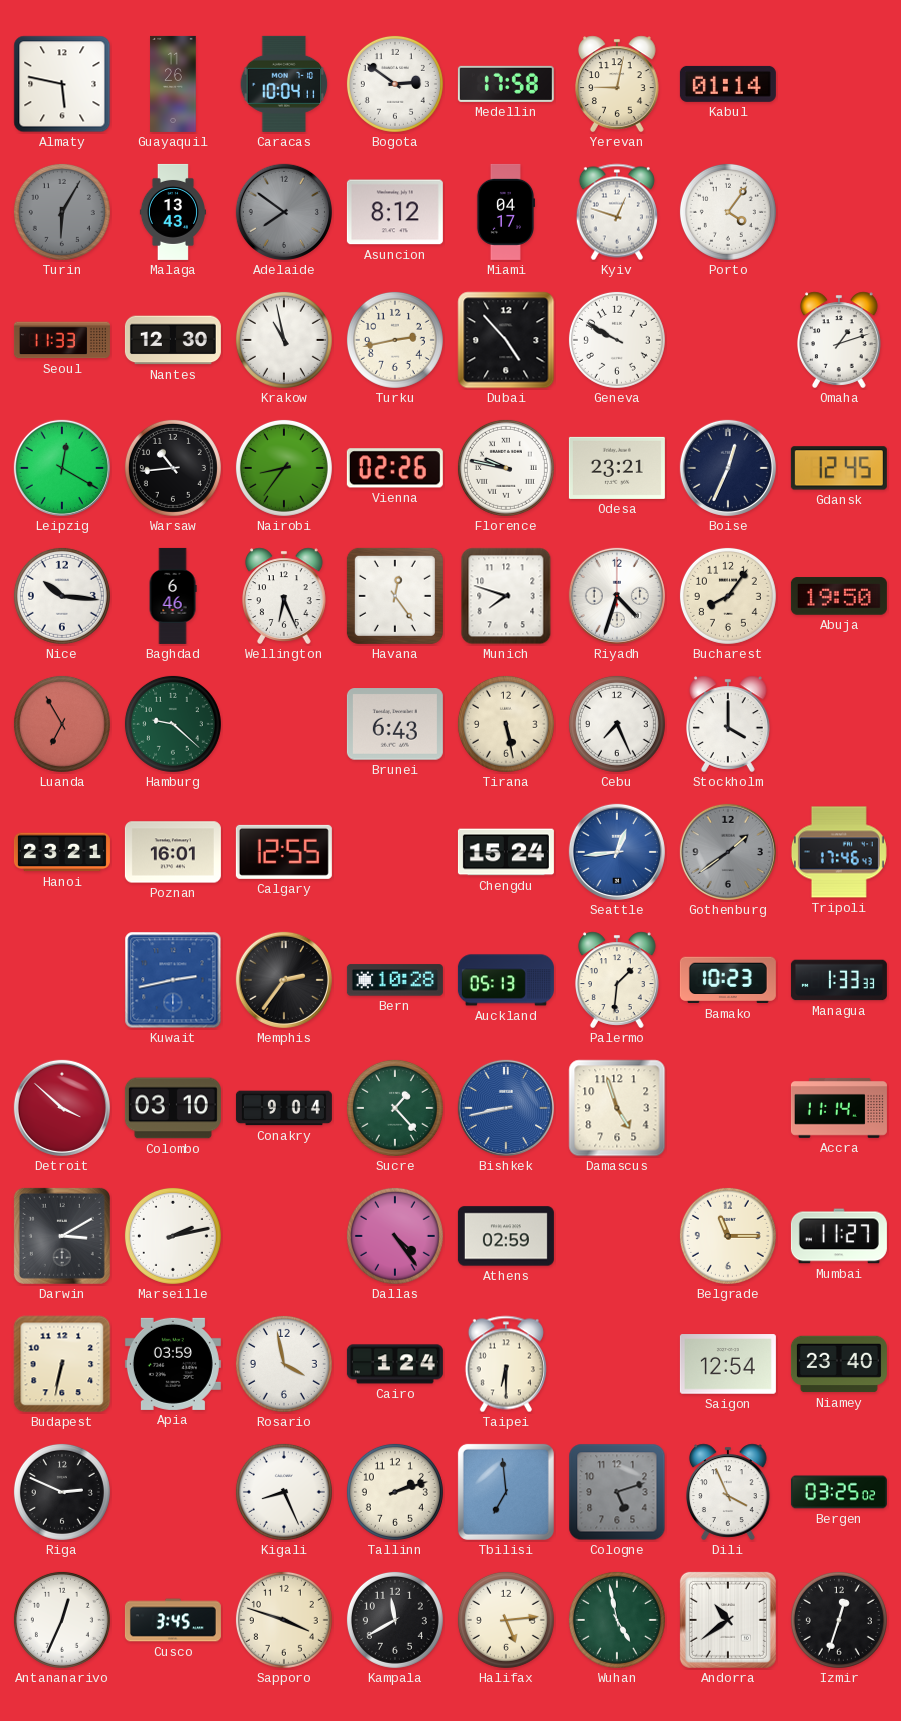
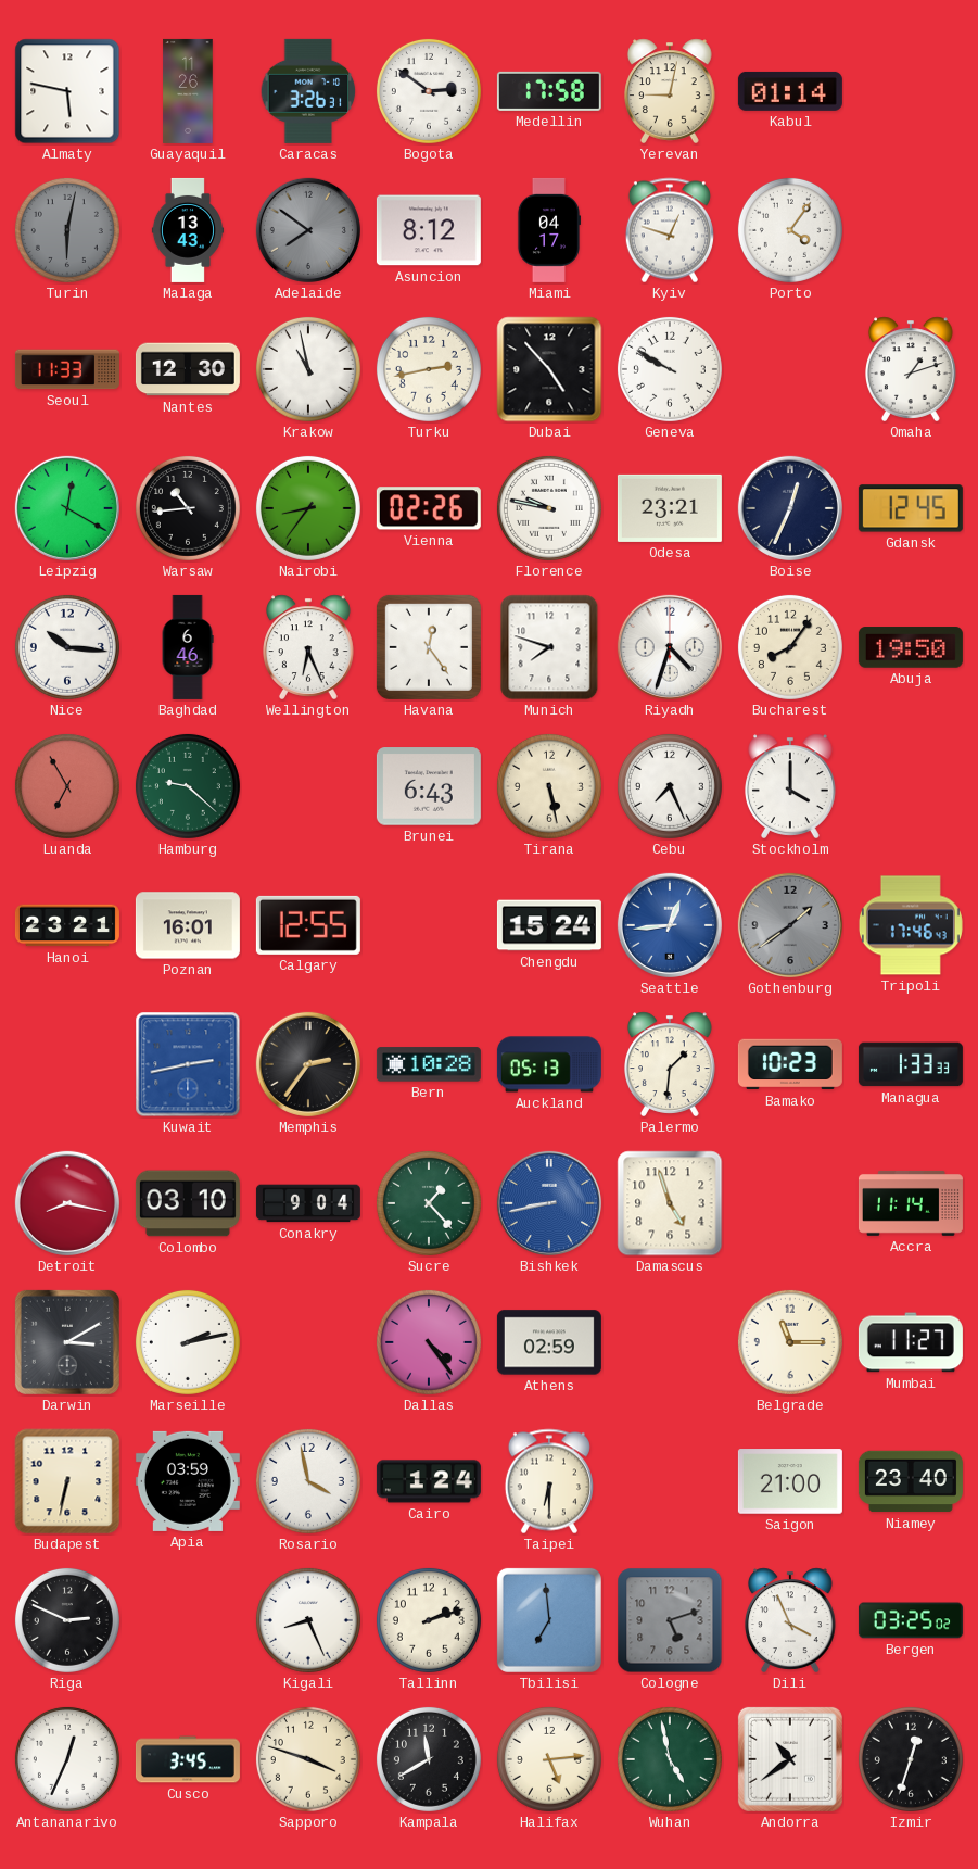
Caracas: 10:04 -> 3:26
Turin: 6:05 -> 6:02
Detroit: 3:52 -> 8:17
Saigon: 12:54 -> 21:00
